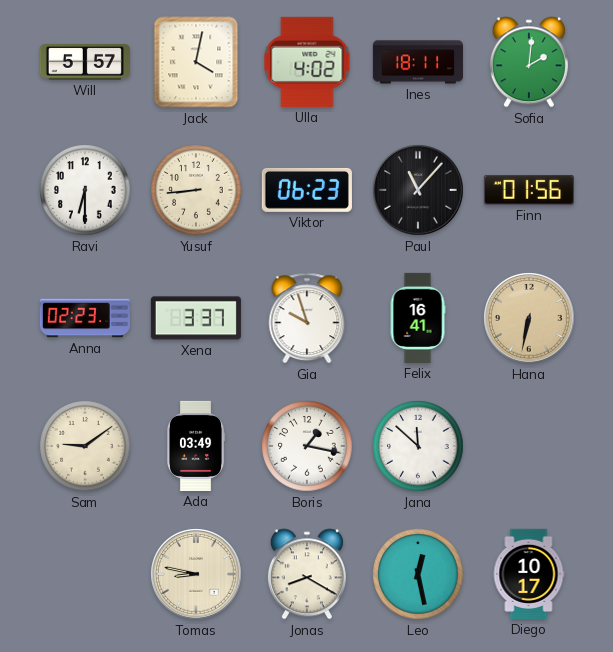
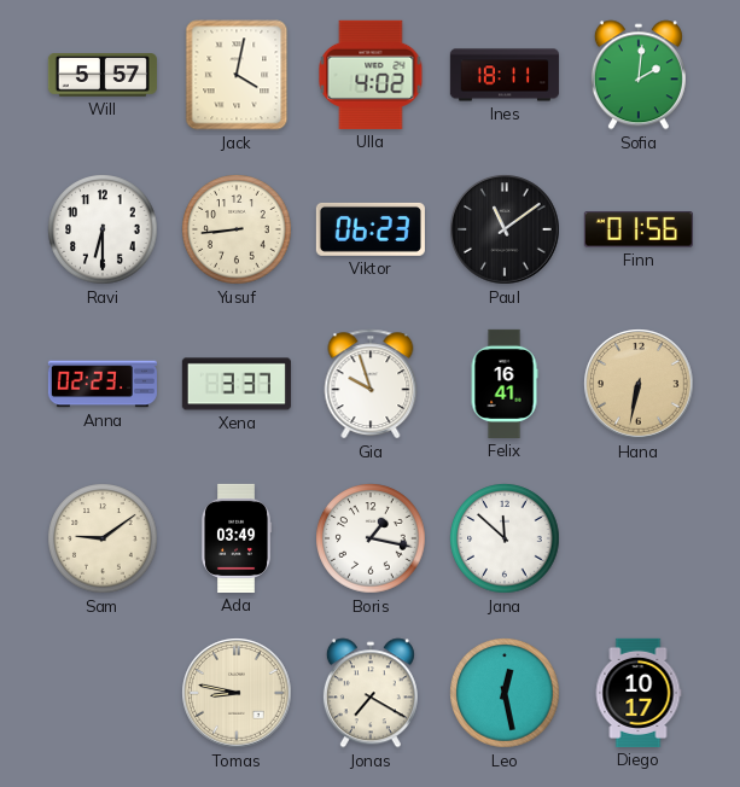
Paul: 11:07 -> 11:09
Jonas: 8:20 -> 7:20
